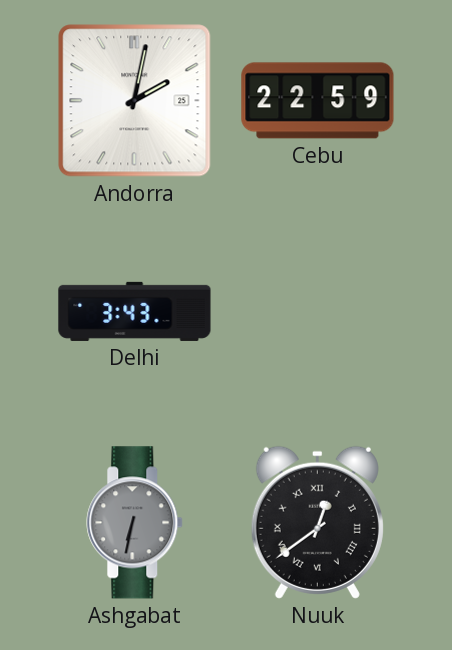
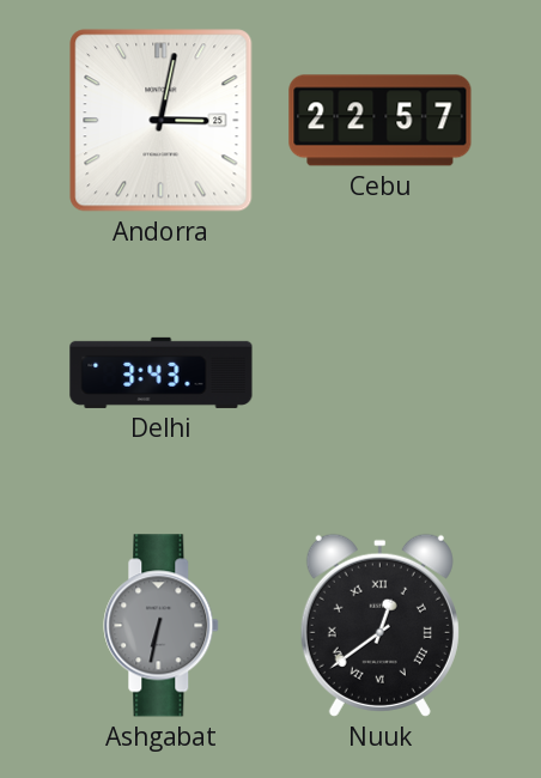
Andorra: 2:02 -> 3:02
Cebu: 22:59 -> 22:57
